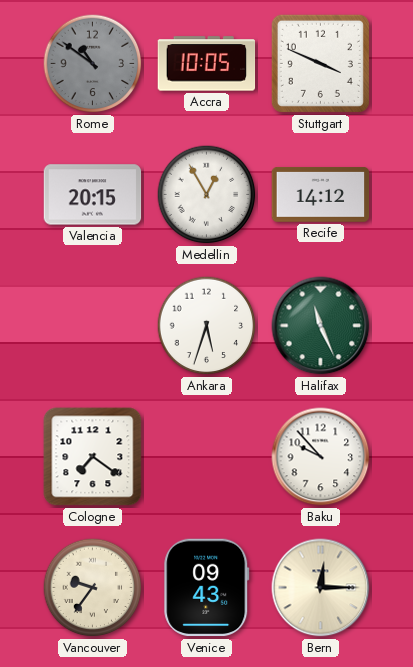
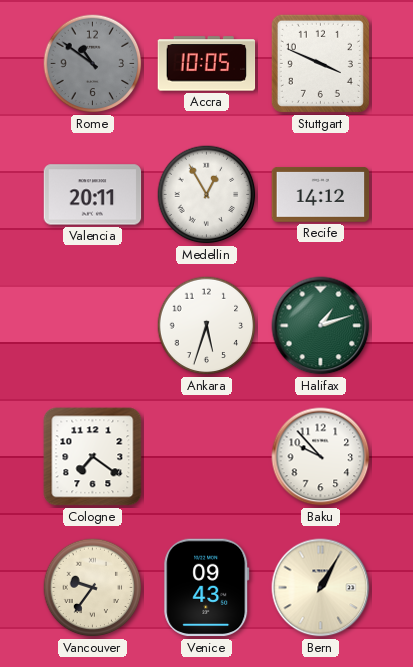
Valencia: 20:15 -> 20:11
Halifax: 11:26 -> 1:12
Bern: 12:15 -> 1:05
